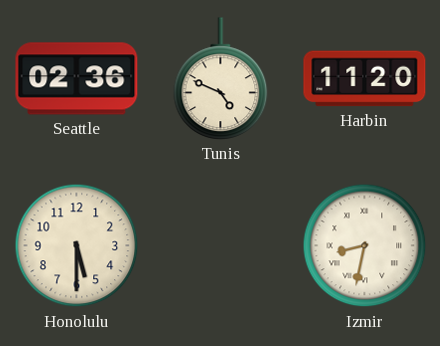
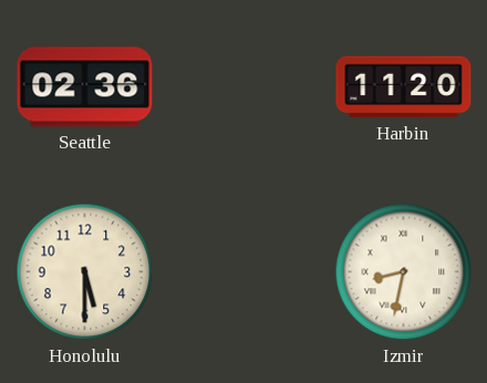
Tunis: 4:49 -> none
